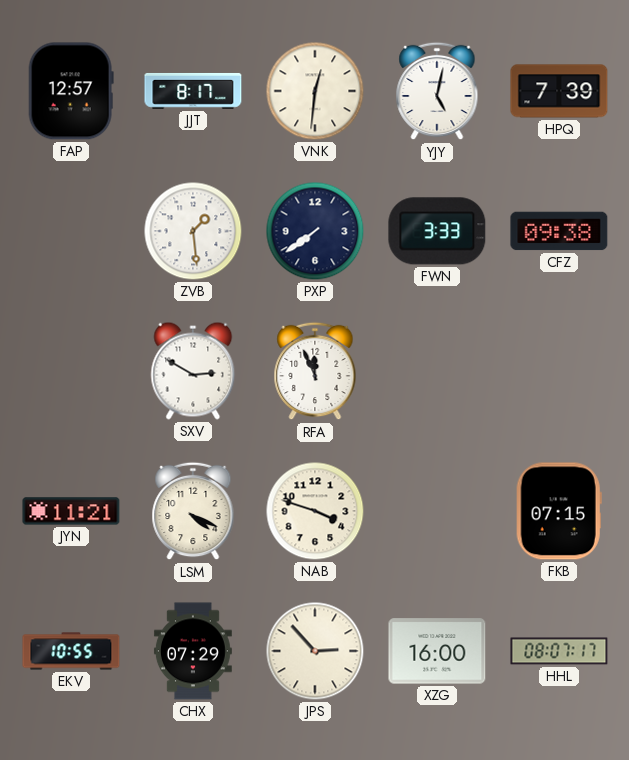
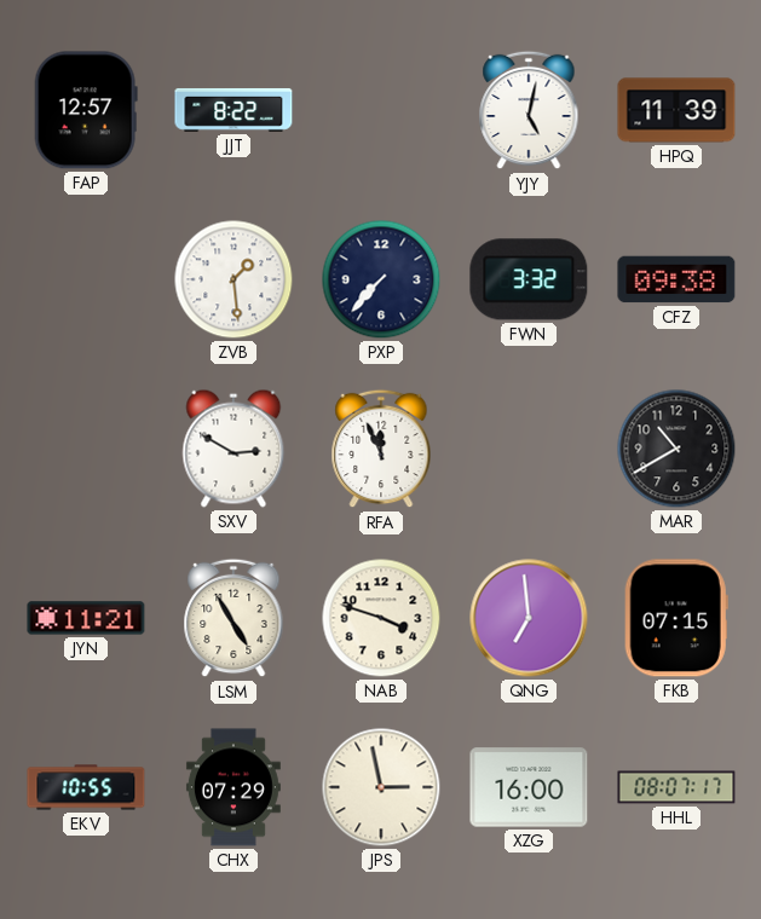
JJT: 8:17 -> 8:22
VNK: 12:31 -> none
HPQ: 7:39 -> 11:39
PXP: 7:39 -> 7:37
FWN: 3:33 -> 3:32
MAR: none -> 10:40
LSM: 4:19 -> 4:55
QNG: none -> 6:59
JPS: 2:53 -> 2:58
